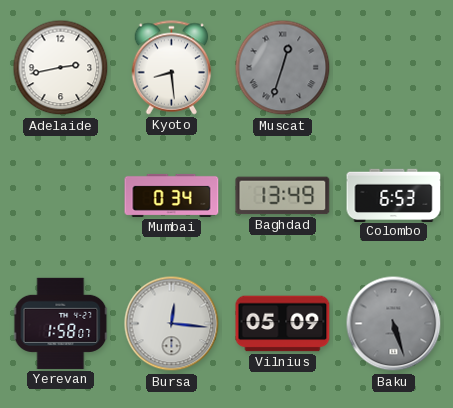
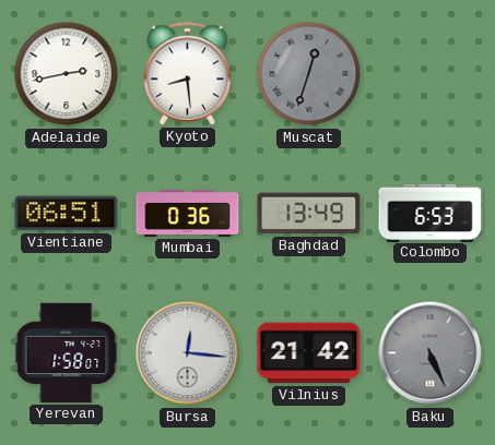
Vientiane: none -> 06:51
Mumbai: 0:34 -> 0:36
Vilnius: 05:09 -> 21:42
Baku: 5:27 -> 5:26
